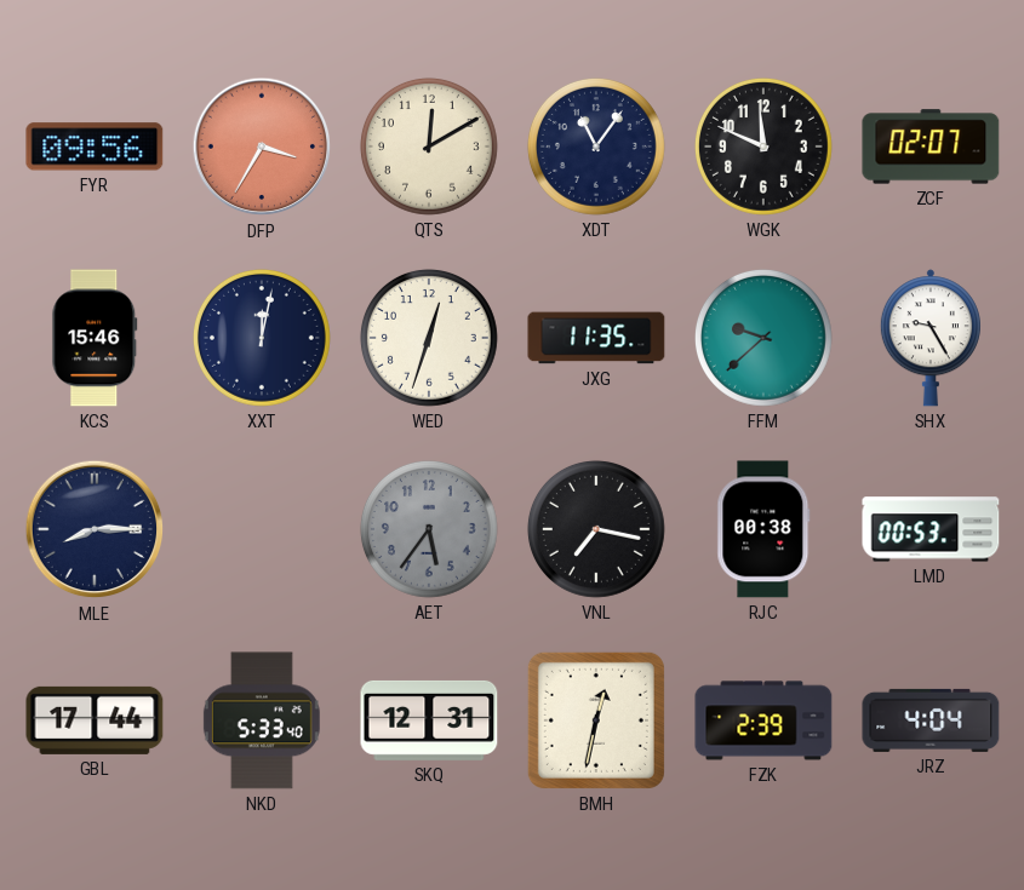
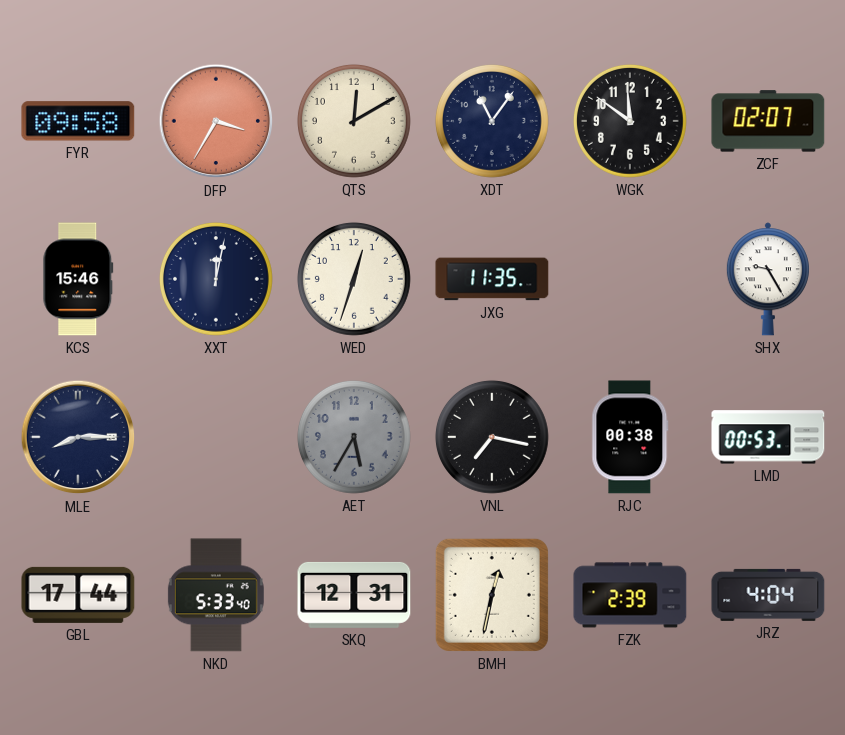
FYR: 09:56 -> 09:58
WGK: 11:49 -> 11:51
FFM: 9:38 -> none
AET: 5:36 -> 5:35
